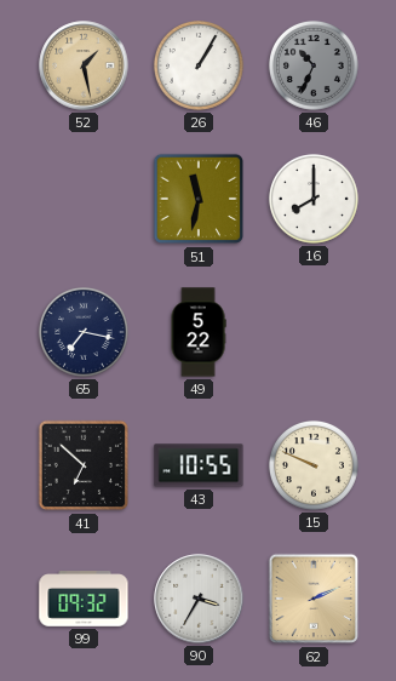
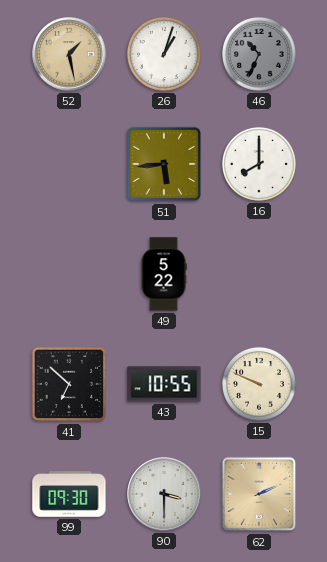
26: 1:05 -> 1:03
51: 11:32 -> 5:44
65: 7:17 -> none
99: 09:32 -> 09:30
90: 3:35 -> 3:30
